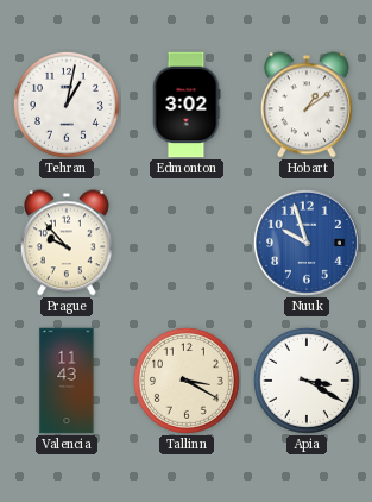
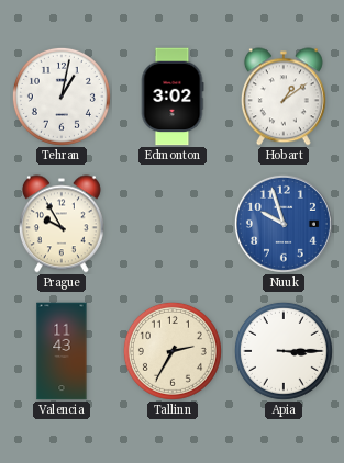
Prague: 9:53 -> 9:55
Tallinn: 3:20 -> 2:35
Apia: 3:20 -> 3:15
